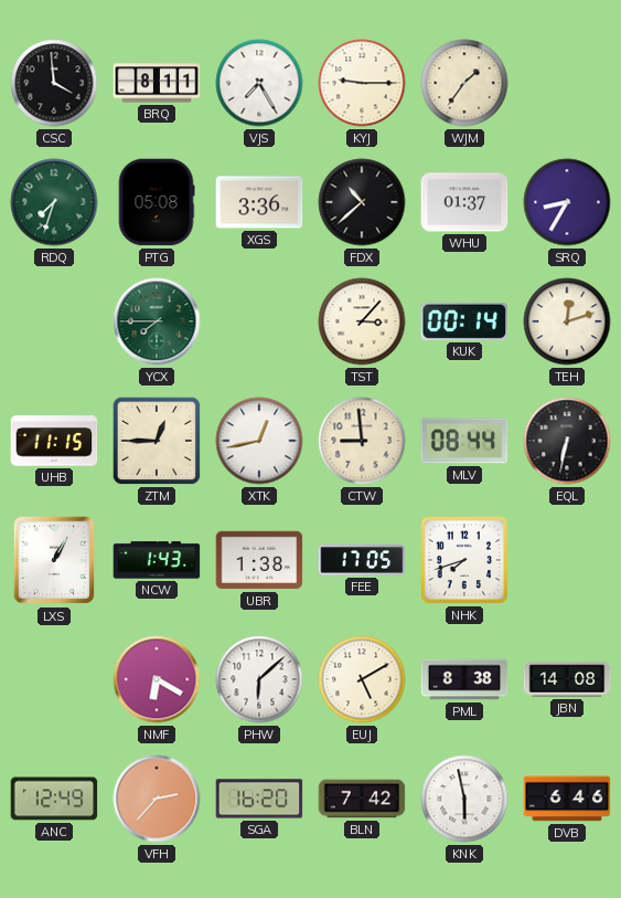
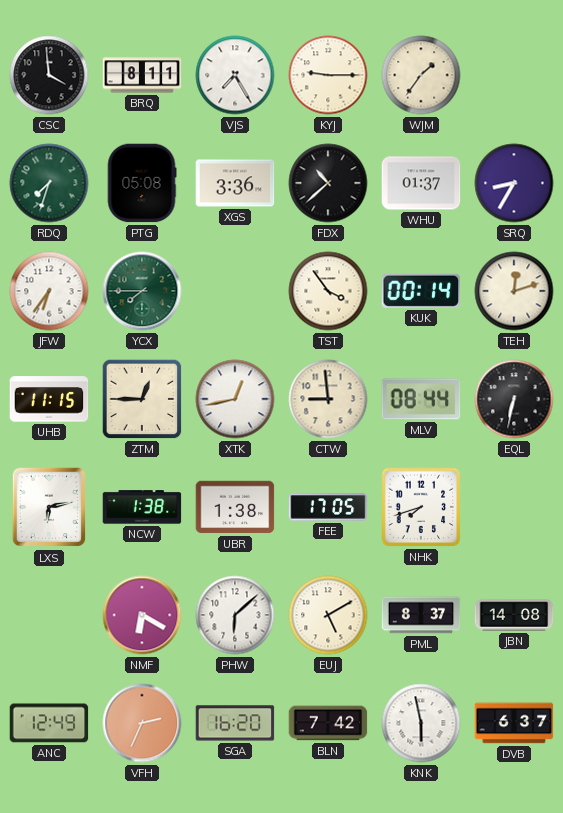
JFW: none -> 6:36
TST: 3:07 -> 3:54
LXS: 1:05 -> 6:13
NCW: 1:43 -> 1:38
PML: 8:38 -> 8:37
VFH: 2:37 -> 2:34
DVB: 6:46 -> 6:37
